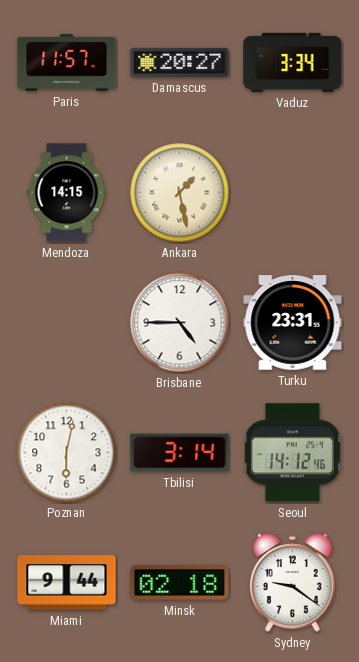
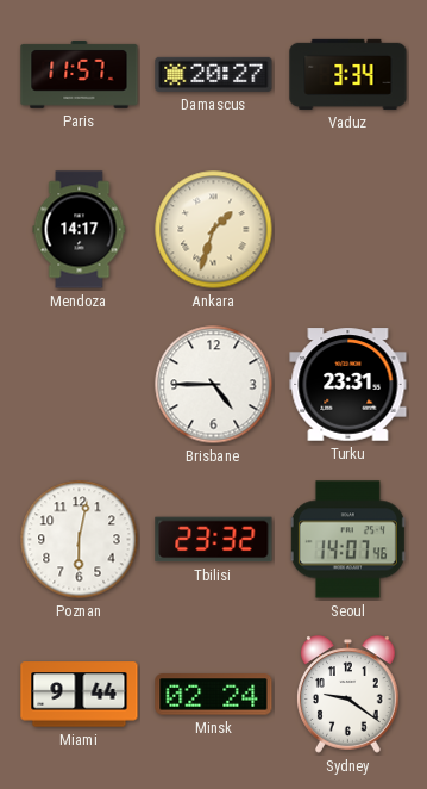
Mendoza: 14:15 -> 14:17
Ankara: 1:28 -> 1:33
Tbilisi: 3:14 -> 23:32
Seoul: 14:12 -> 14:07
Minsk: 02:18 -> 02:24
